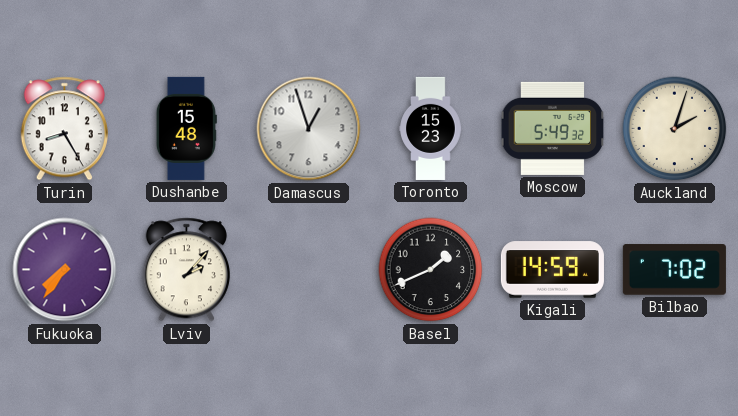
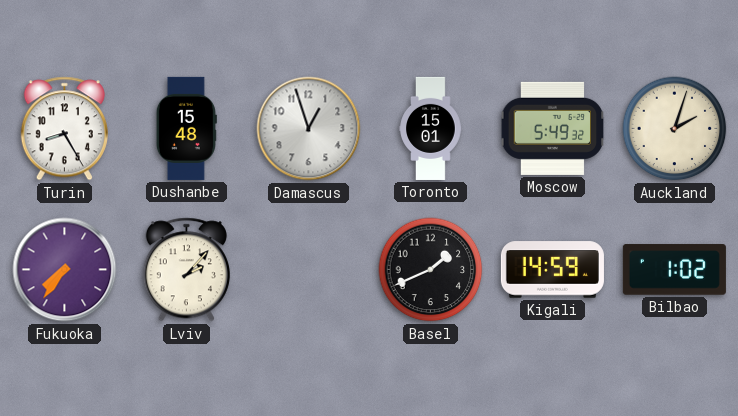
Toronto: 15:23 -> 15:01
Bilbao: 7:02 -> 1:02
